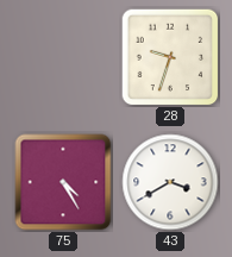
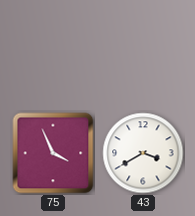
28: 9:33 -> none
75: 4:25 -> 3:56
